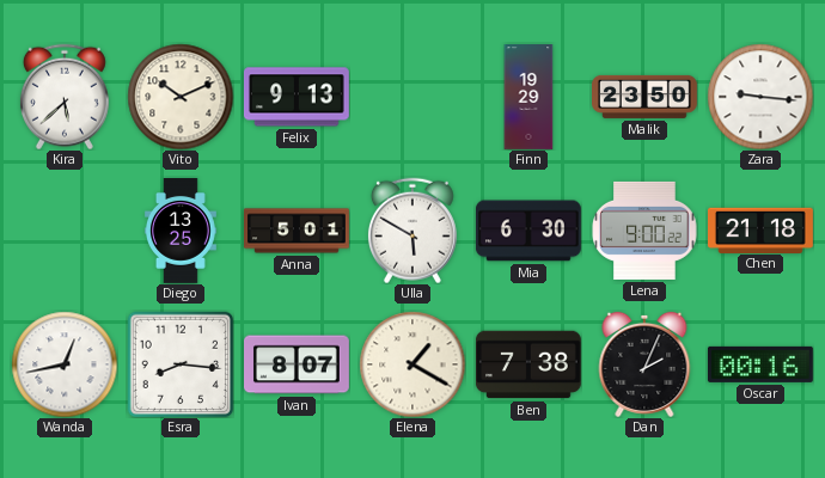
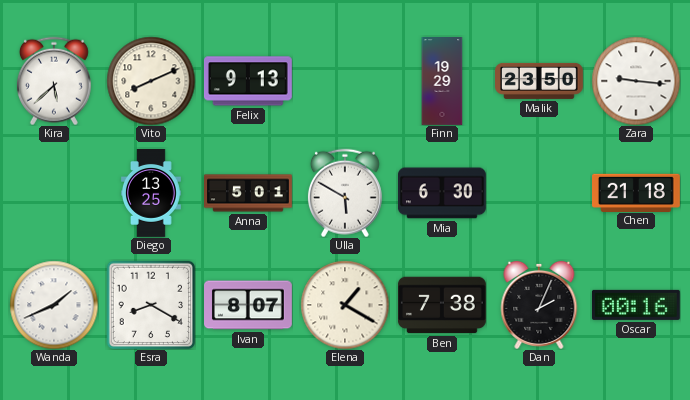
Vito: 10:11 -> 8:11
Lena: 9:00 -> none
Wanda: 12:43 -> 1:41
Esra: 8:16 -> 8:20
